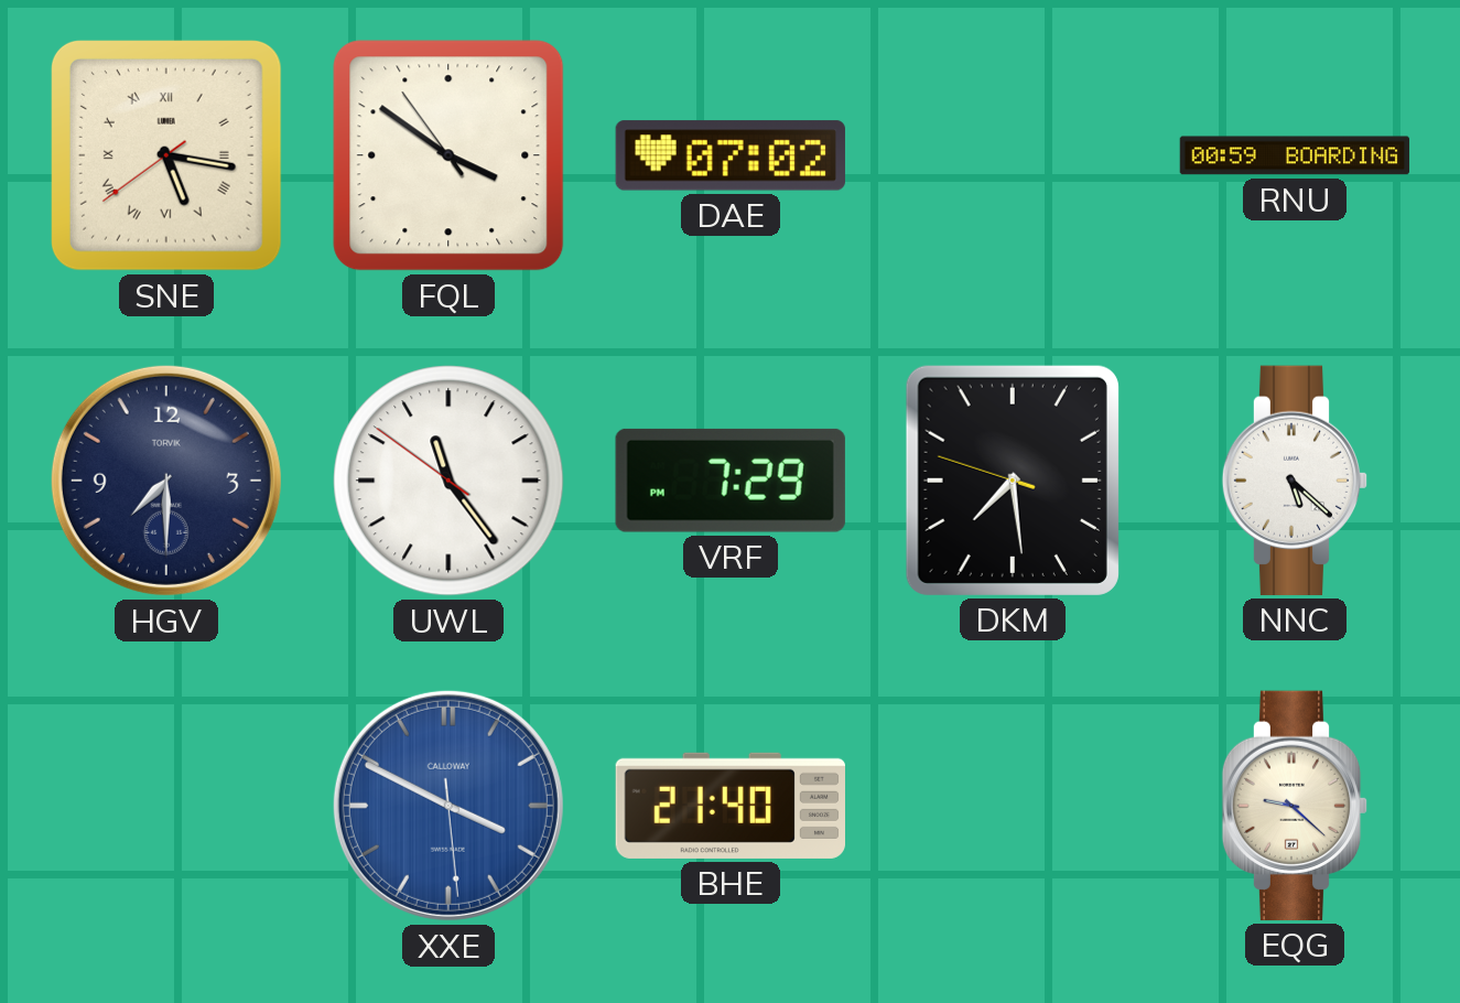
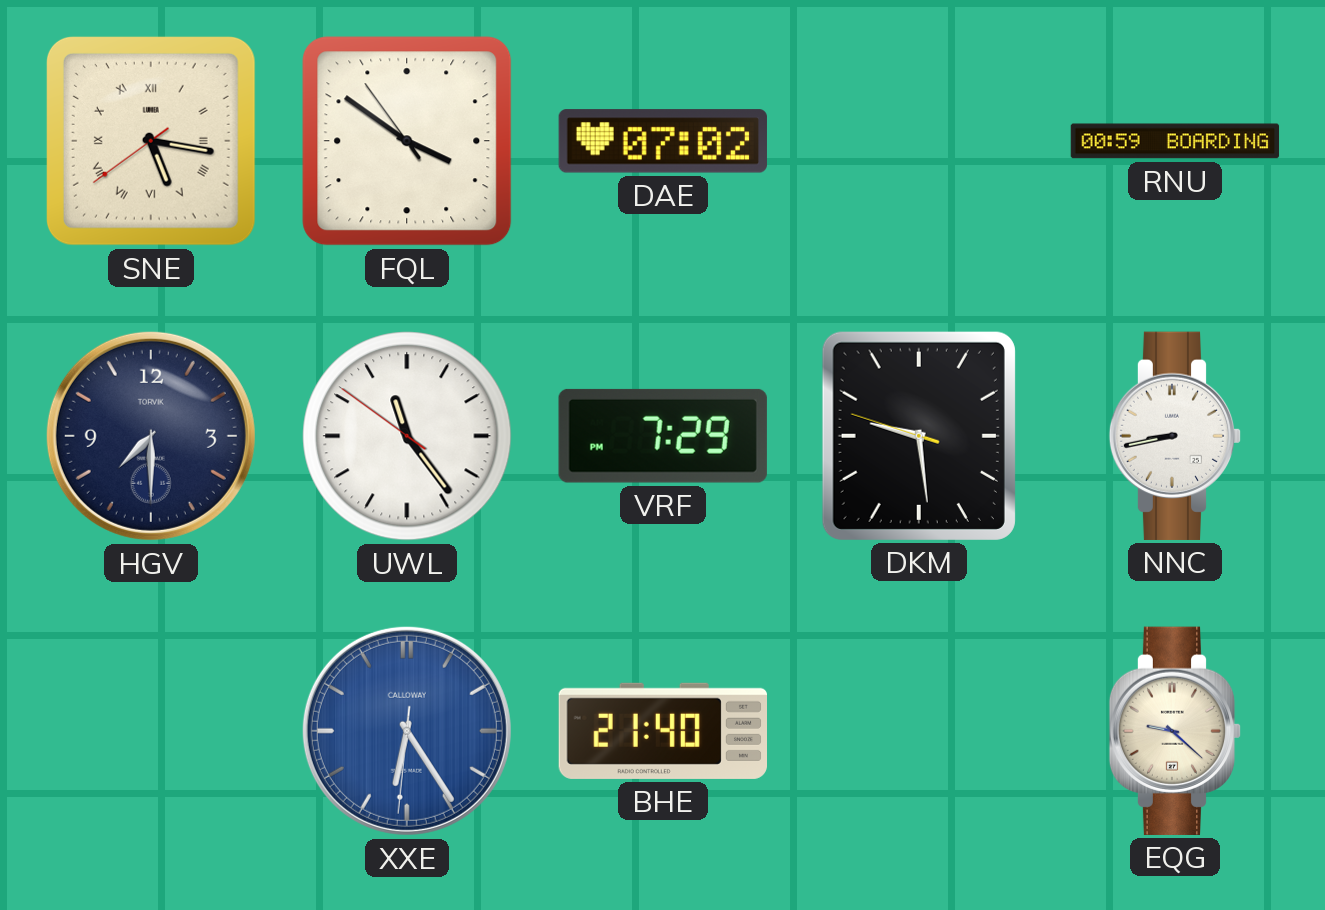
DKM: 7:28 -> 9:28
NNC: 5:22 -> 8:43
XXE: 3:49 -> 6:24
